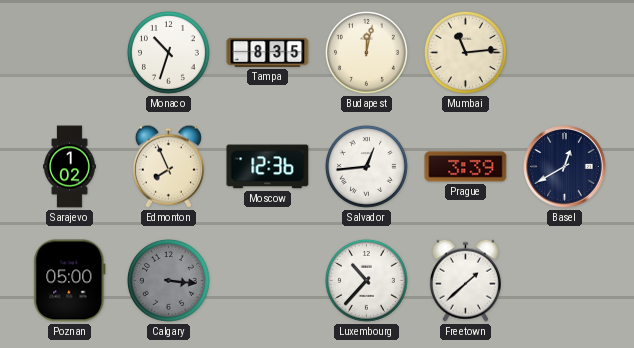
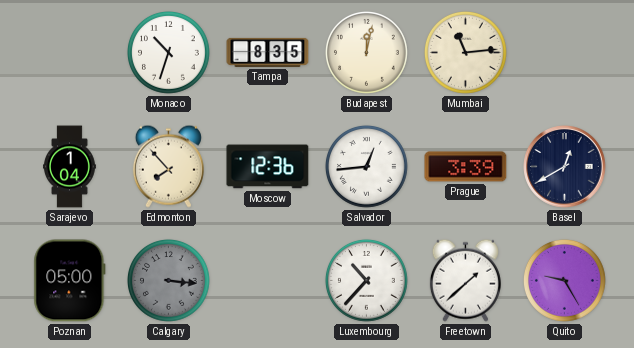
Sarajevo: 1:02 -> 1:04
Edmonton: 7:56 -> 7:53
Quito: none -> 9:25
